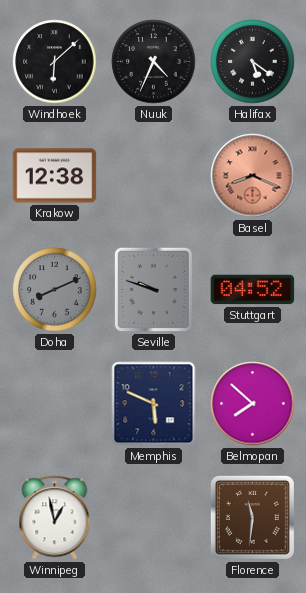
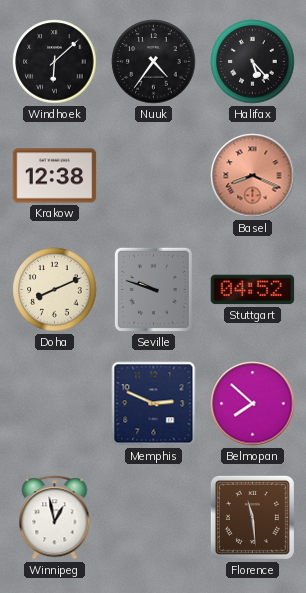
Nuuk: 4:34 -> 4:36
Halifax: 5:21 -> 5:23
Doha dial: grey -> cream
Memphis: 5:49 -> 2:49
Florence: 11:31 -> 11:29
